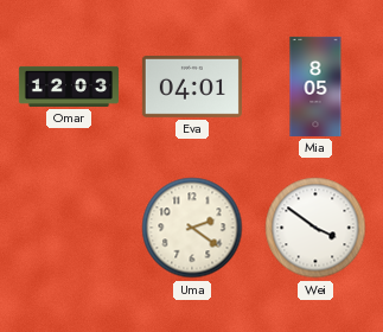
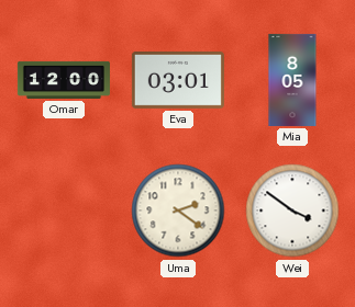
Omar: 12:03 -> 12:00
Eva: 04:01 -> 03:01
